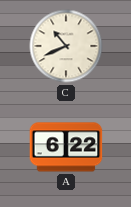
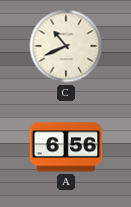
A: 6:22 -> 6:56
